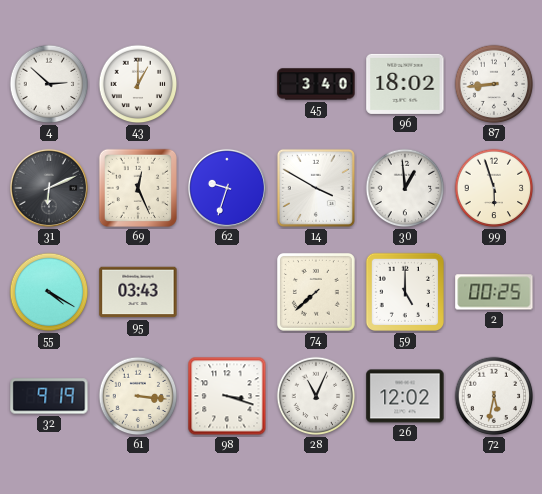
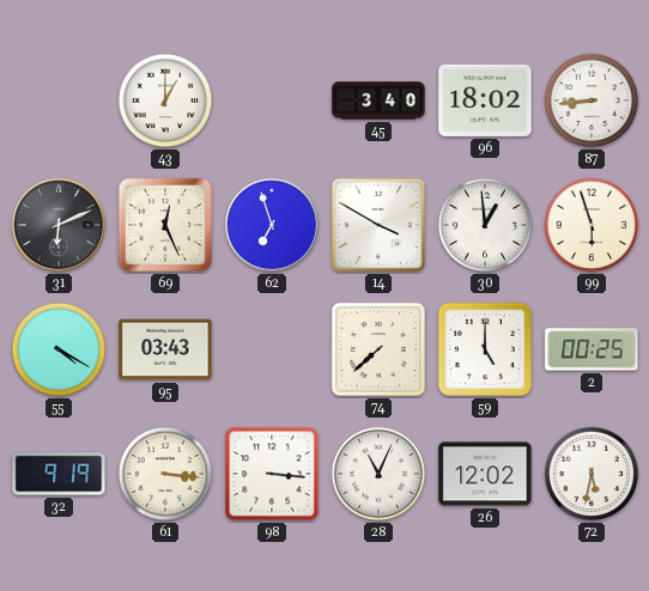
4: 2:52 -> none
62: 9:33 -> 6:57
98: 3:18 -> 3:16
